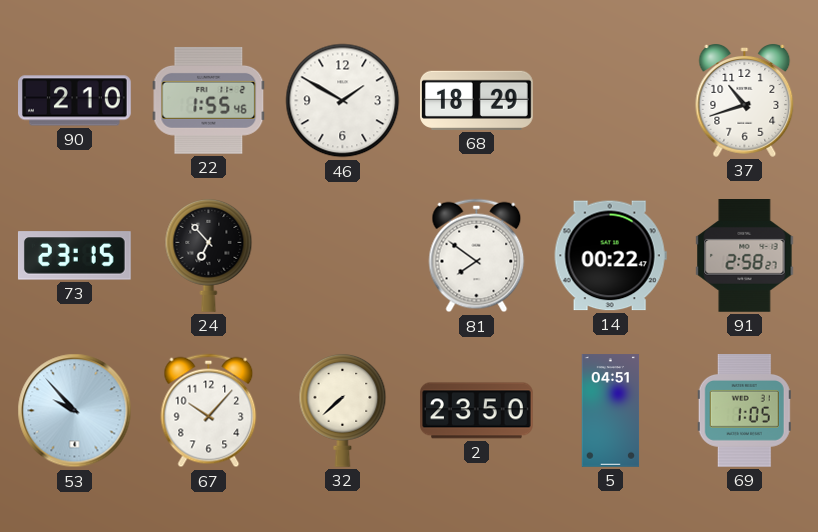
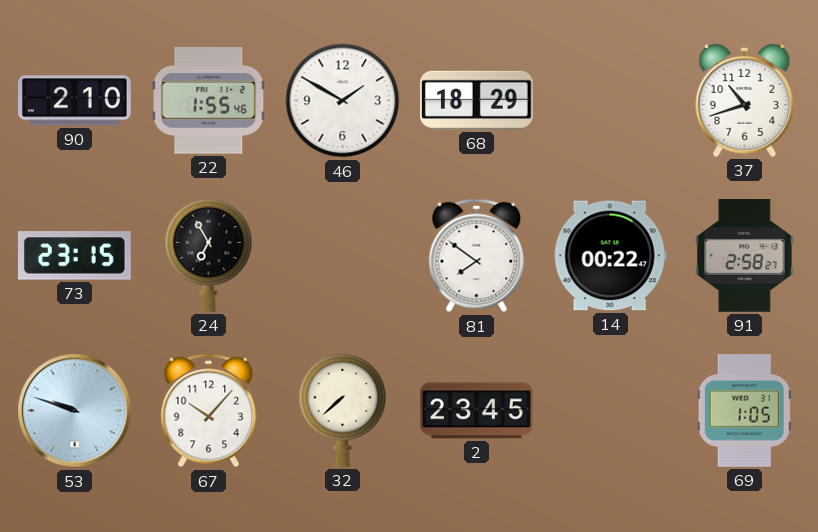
24: 6:53 -> 6:55
53: 9:53 -> 9:48
2: 23:50 -> 23:45
5: 04:51 -> none
